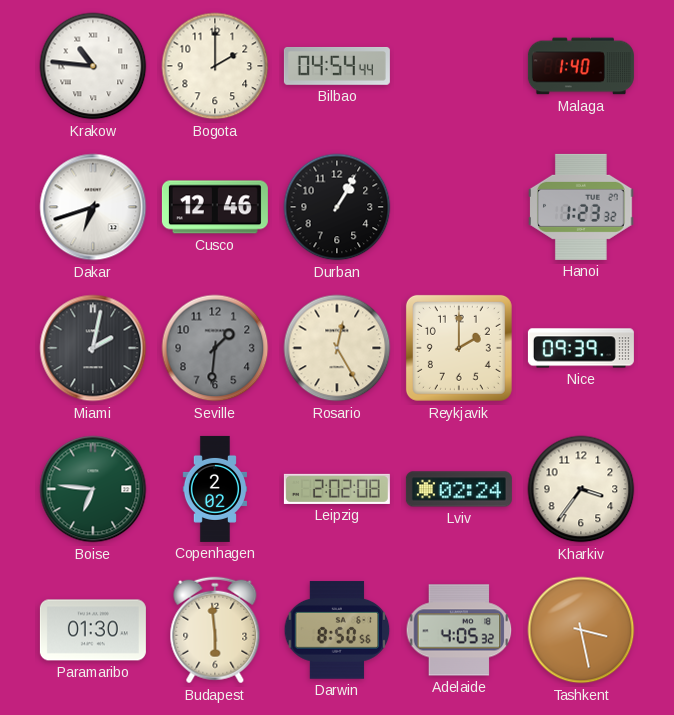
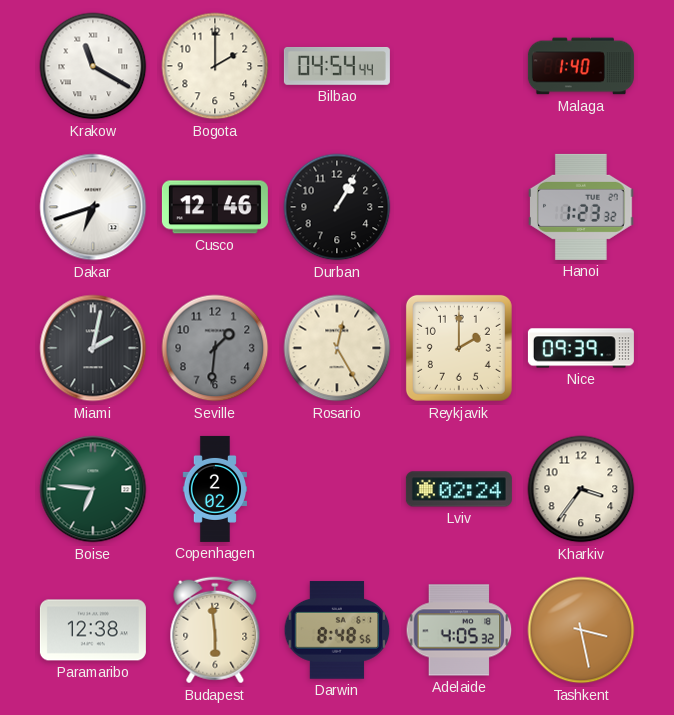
Krakow: 10:46 -> 11:20
Leipzig: 2:02 -> none
Paramaribo: 01:30 -> 12:38
Darwin: 8:50 -> 8:48
